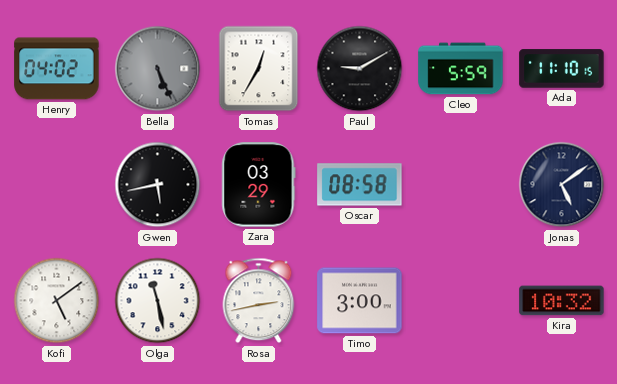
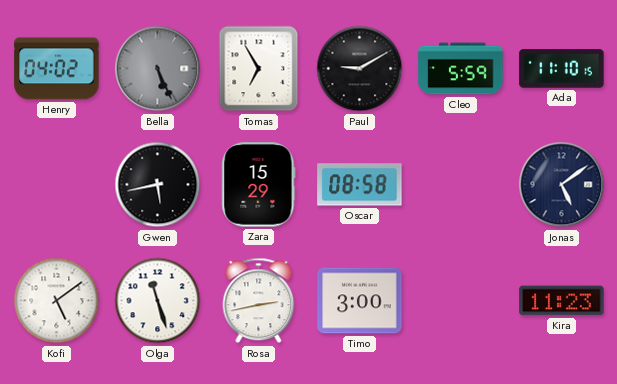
Tomas: 12:35 -> 6:55
Zara: 03:29 -> 15:29
Olga: 11:28 -> 11:27
Kira: 10:32 -> 11:23
